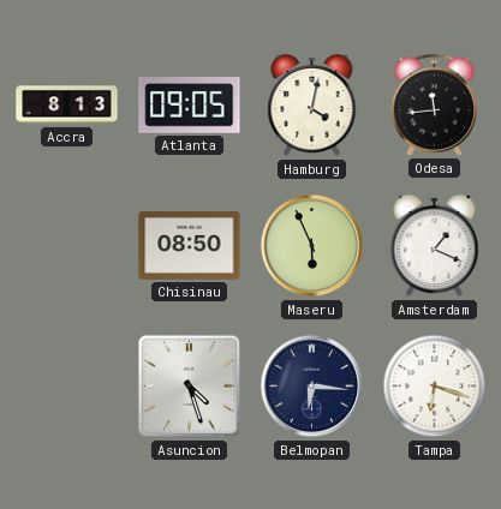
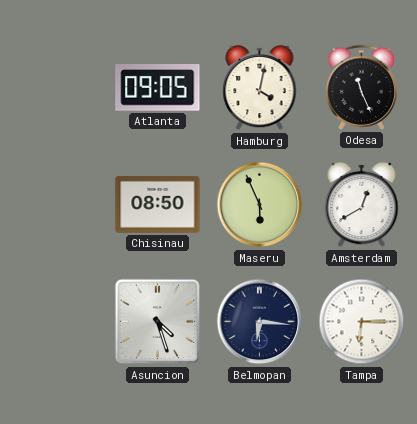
Accra: 8:13 -> none
Odesa: 11:44 -> 11:26
Amsterdam: 1:19 -> 12:40
Tampa: 6:18 -> 6:15
